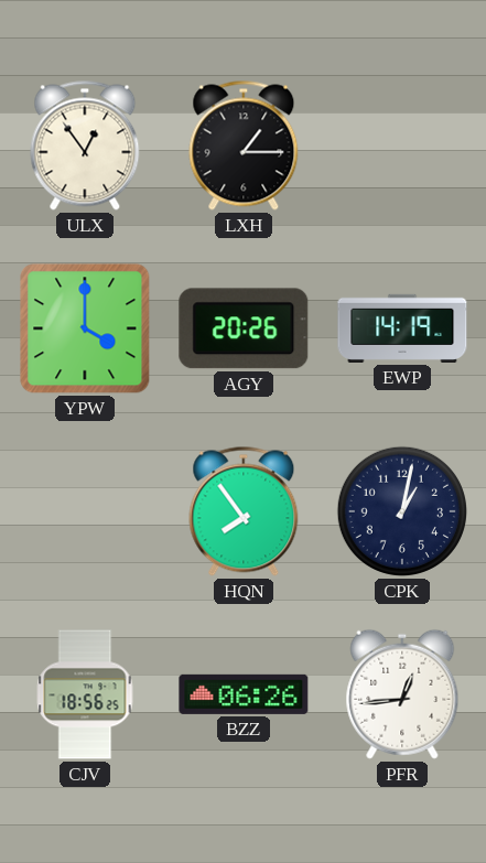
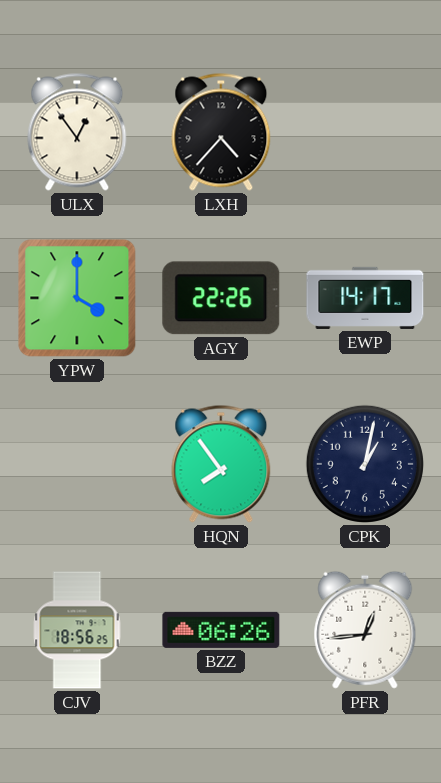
LXH: 1:15 -> 4:37
AGY: 20:26 -> 22:26
EWP: 14:19 -> 14:17
